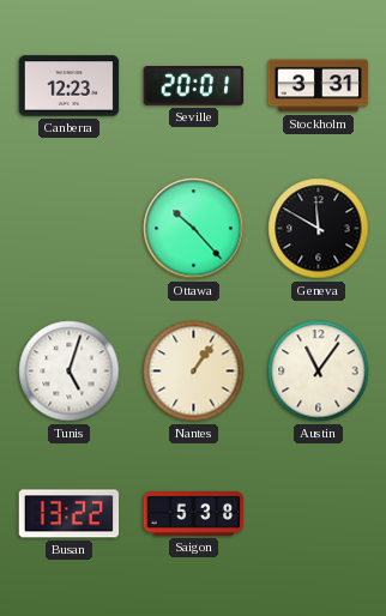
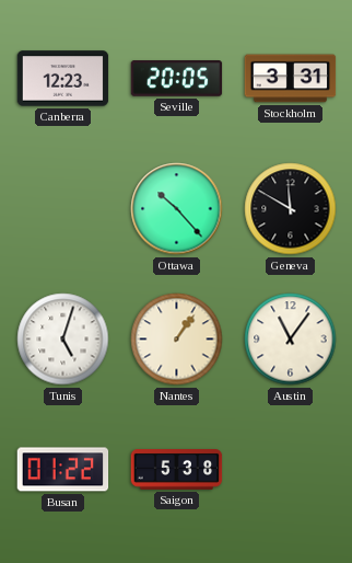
Seville: 20:01 -> 20:05
Busan: 13:22 -> 01:22
